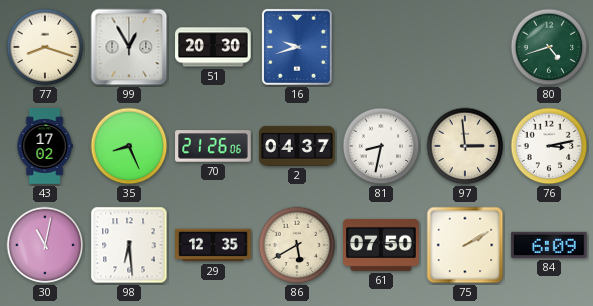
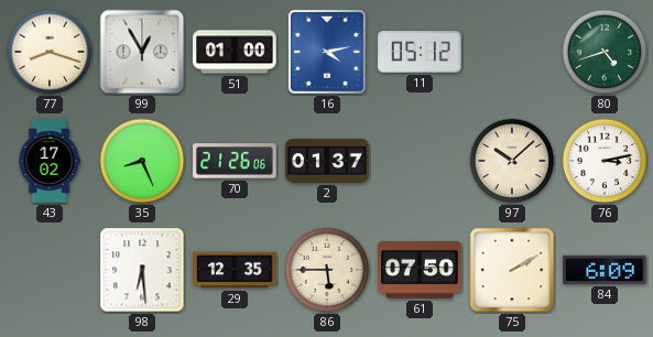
51: 20:30 -> 01:00
16: 9:42 -> 4:13
11: none -> 05:12
2: 04:37 -> 01:37
81: 8:32 -> none
97: 2:59 -> 10:08
30: 11:02 -> none
86: 5:40 -> 5:45
